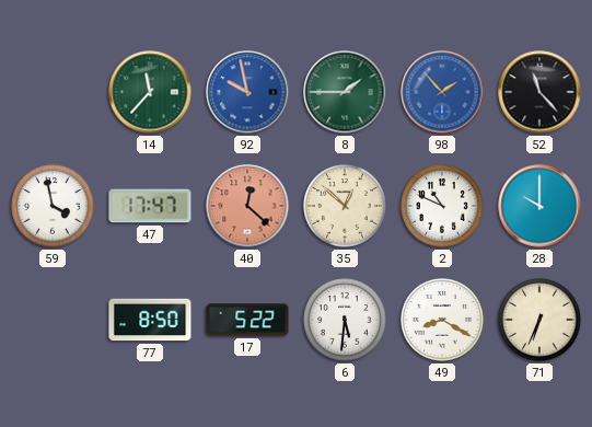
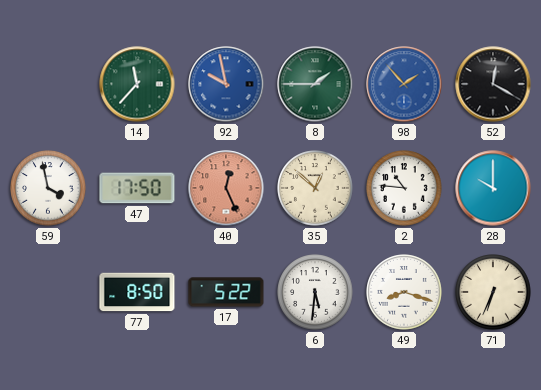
52: 11:23 -> 12:20
47: 17:47 -> 17:50
40: 12:22 -> 12:26
2: 10:49 -> 10:46
49: 8:20 -> 8:18
